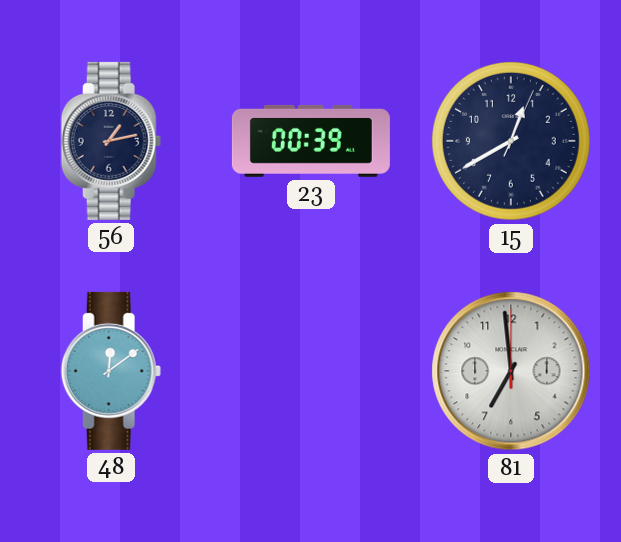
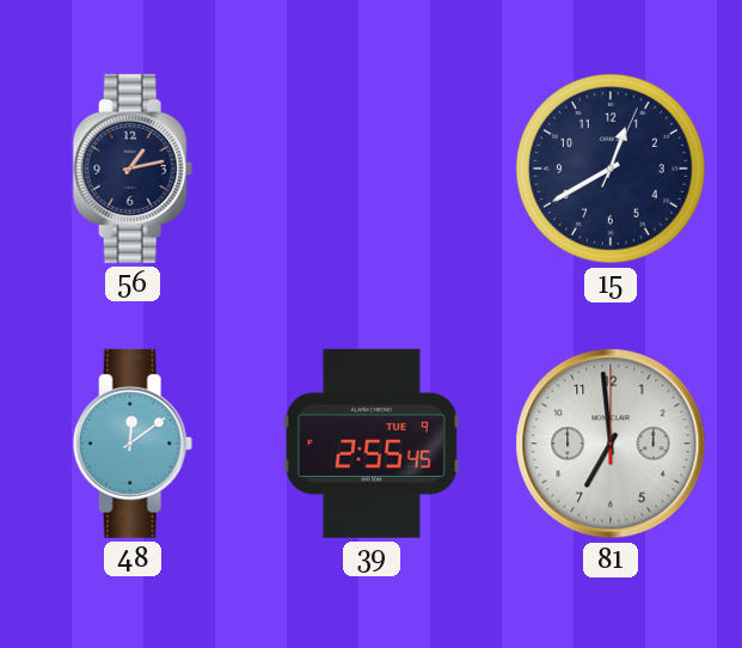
23: 00:39 -> none
39: none -> 2:55
